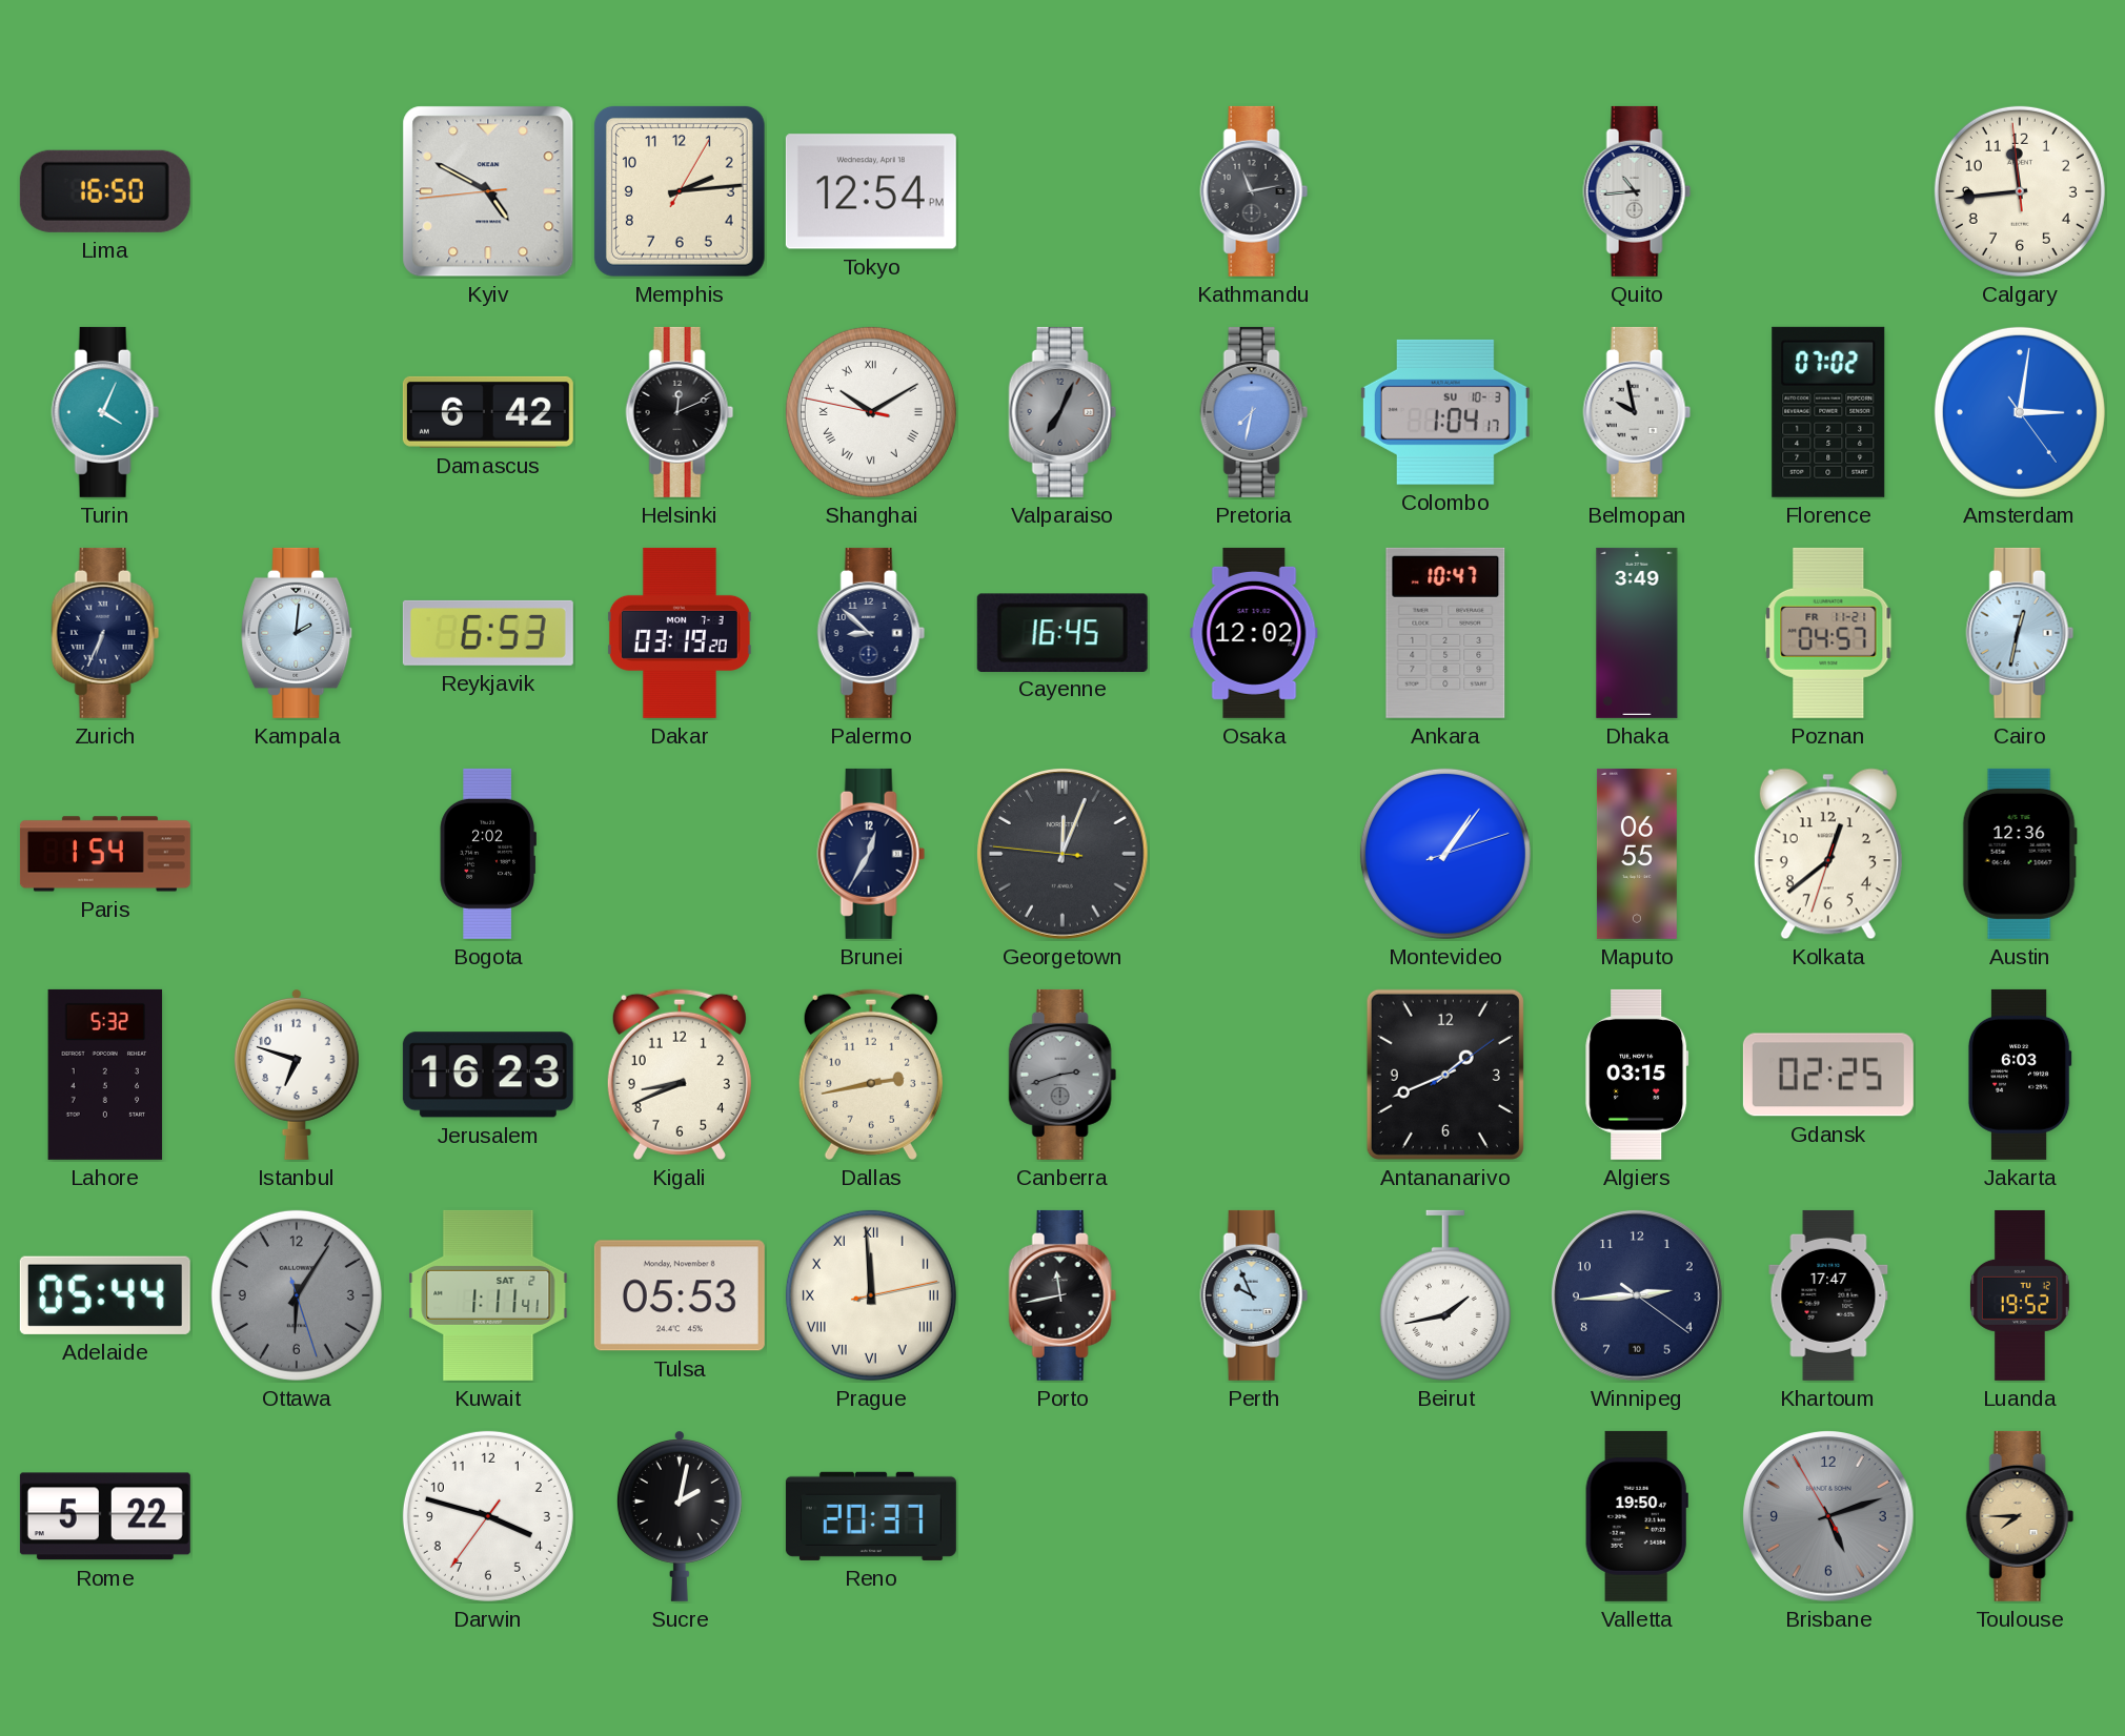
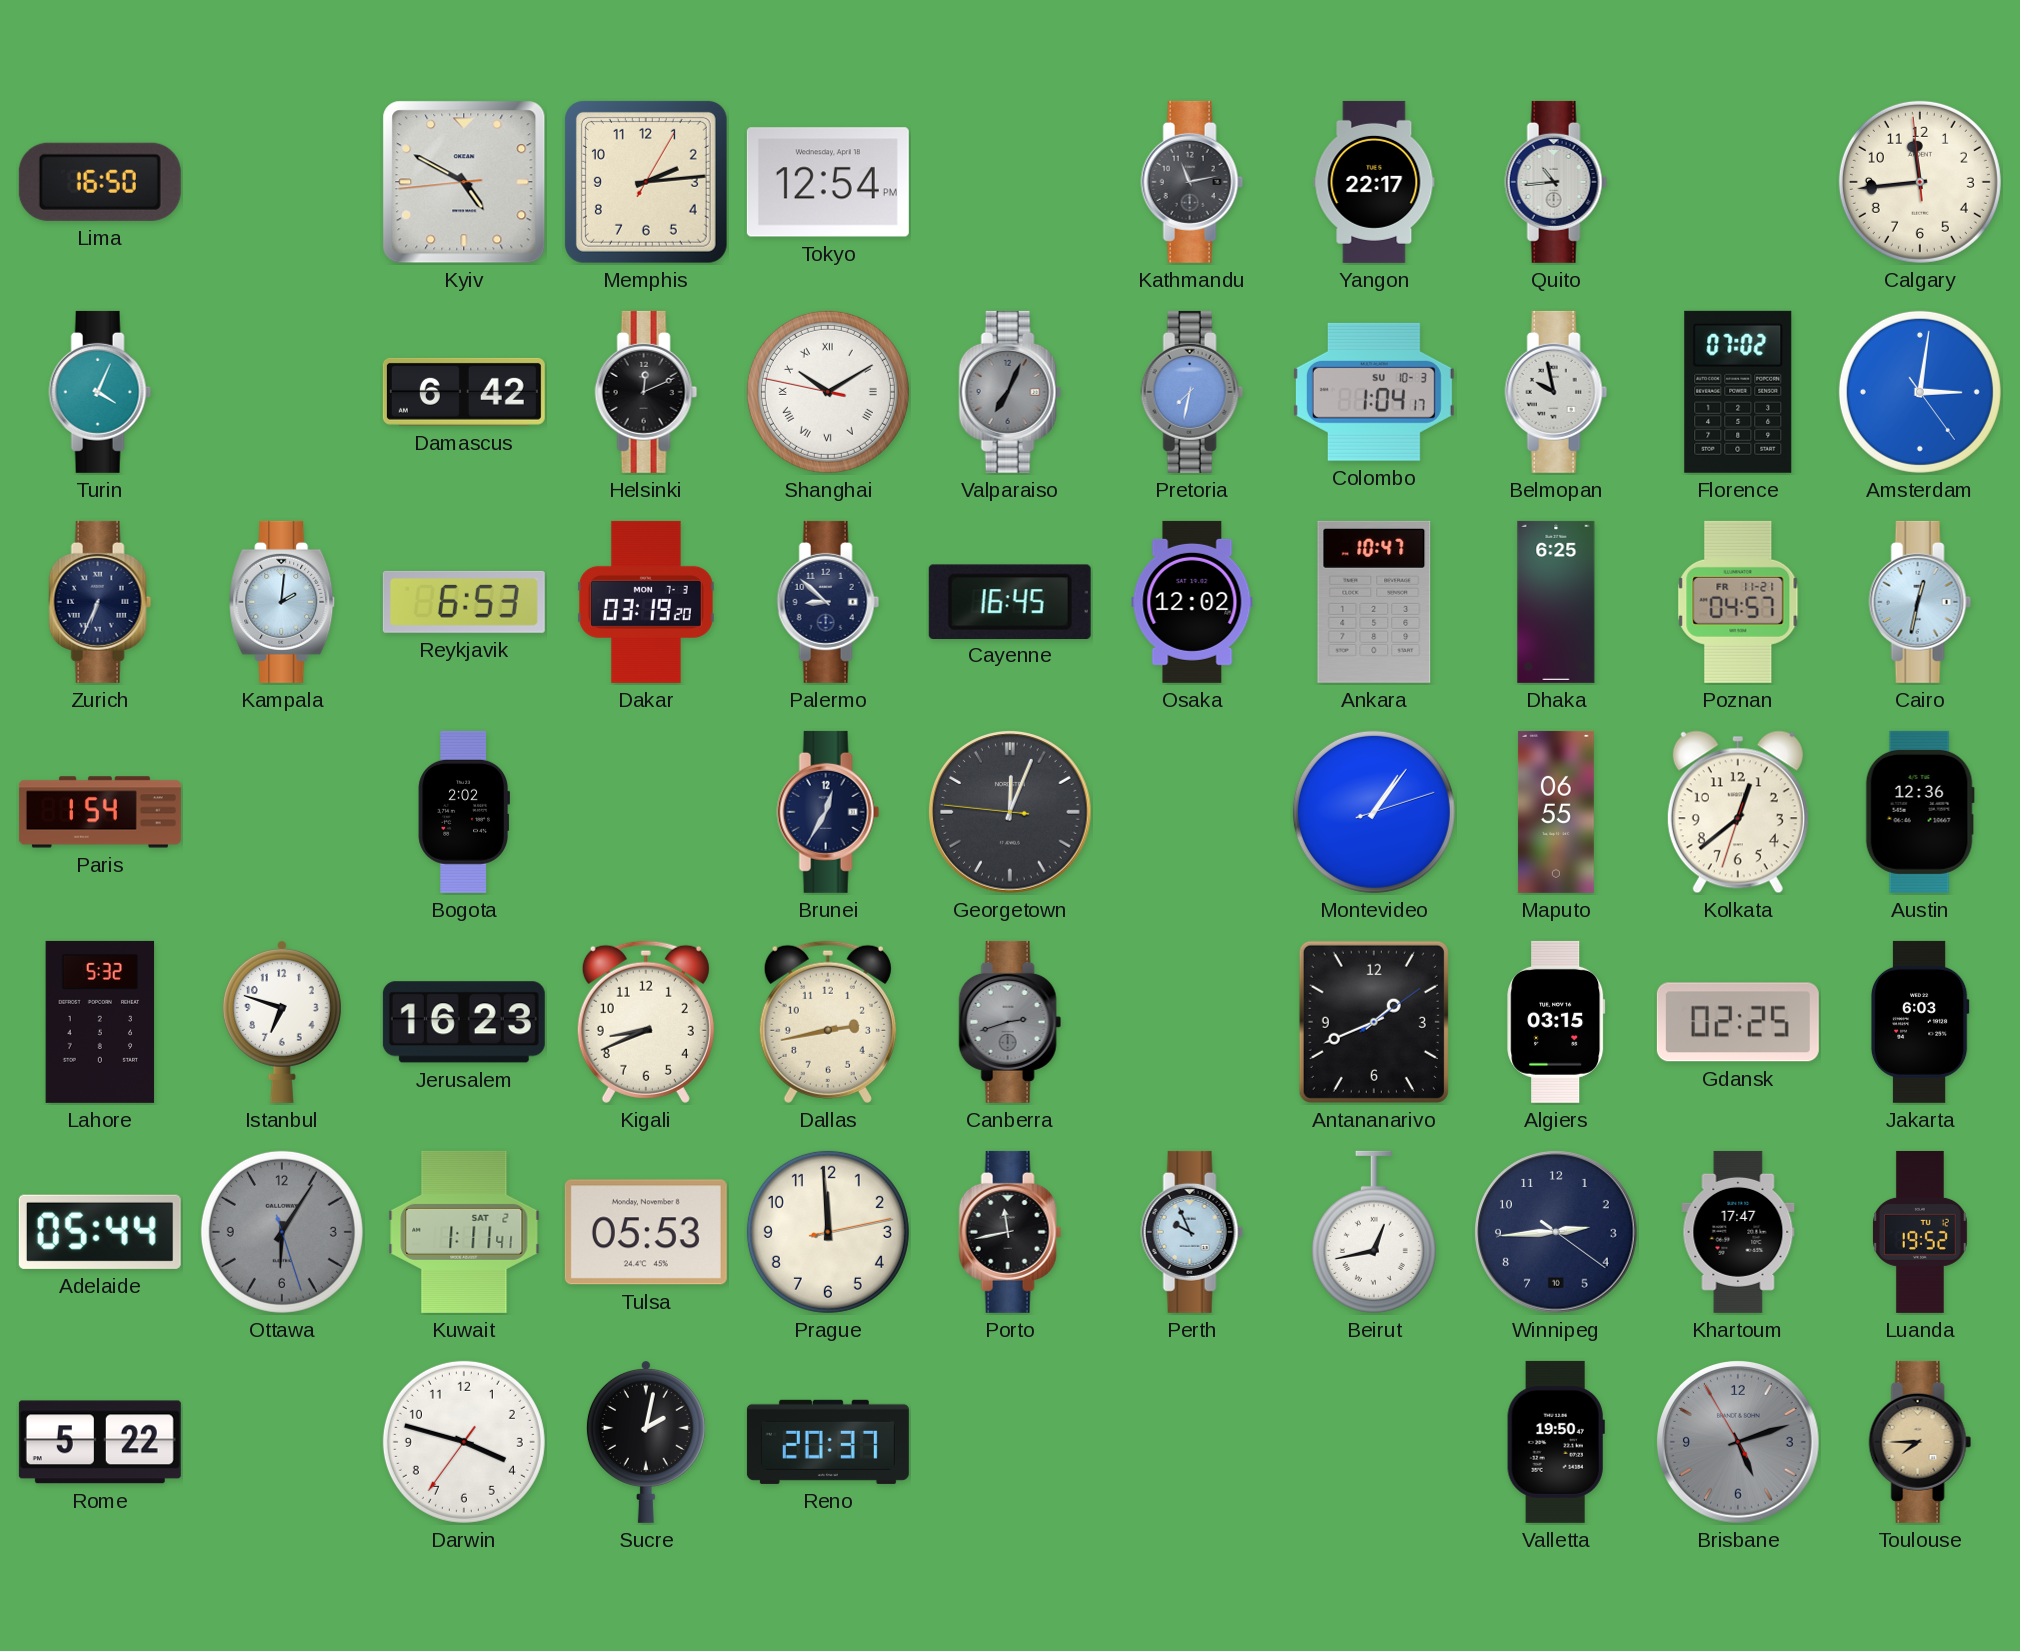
Yangon: none -> 22:17
Dhaka: 3:49 -> 6:25
Prague numerals: Roman -> Arabic
Beirut: 1:43 -> 12:43
